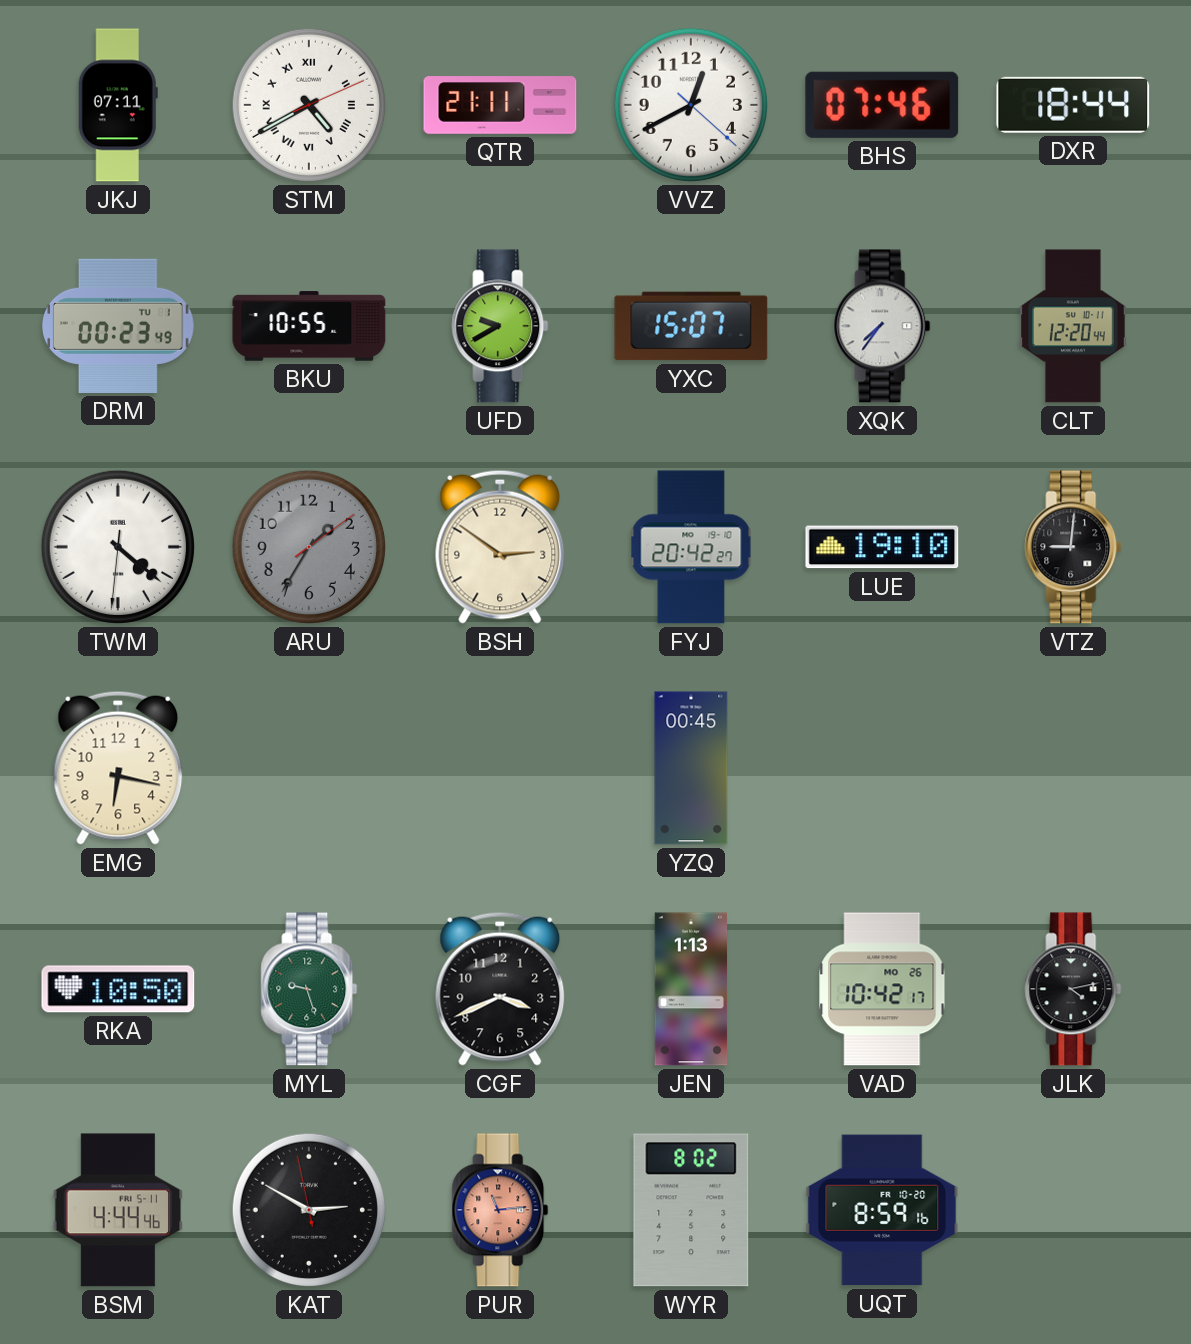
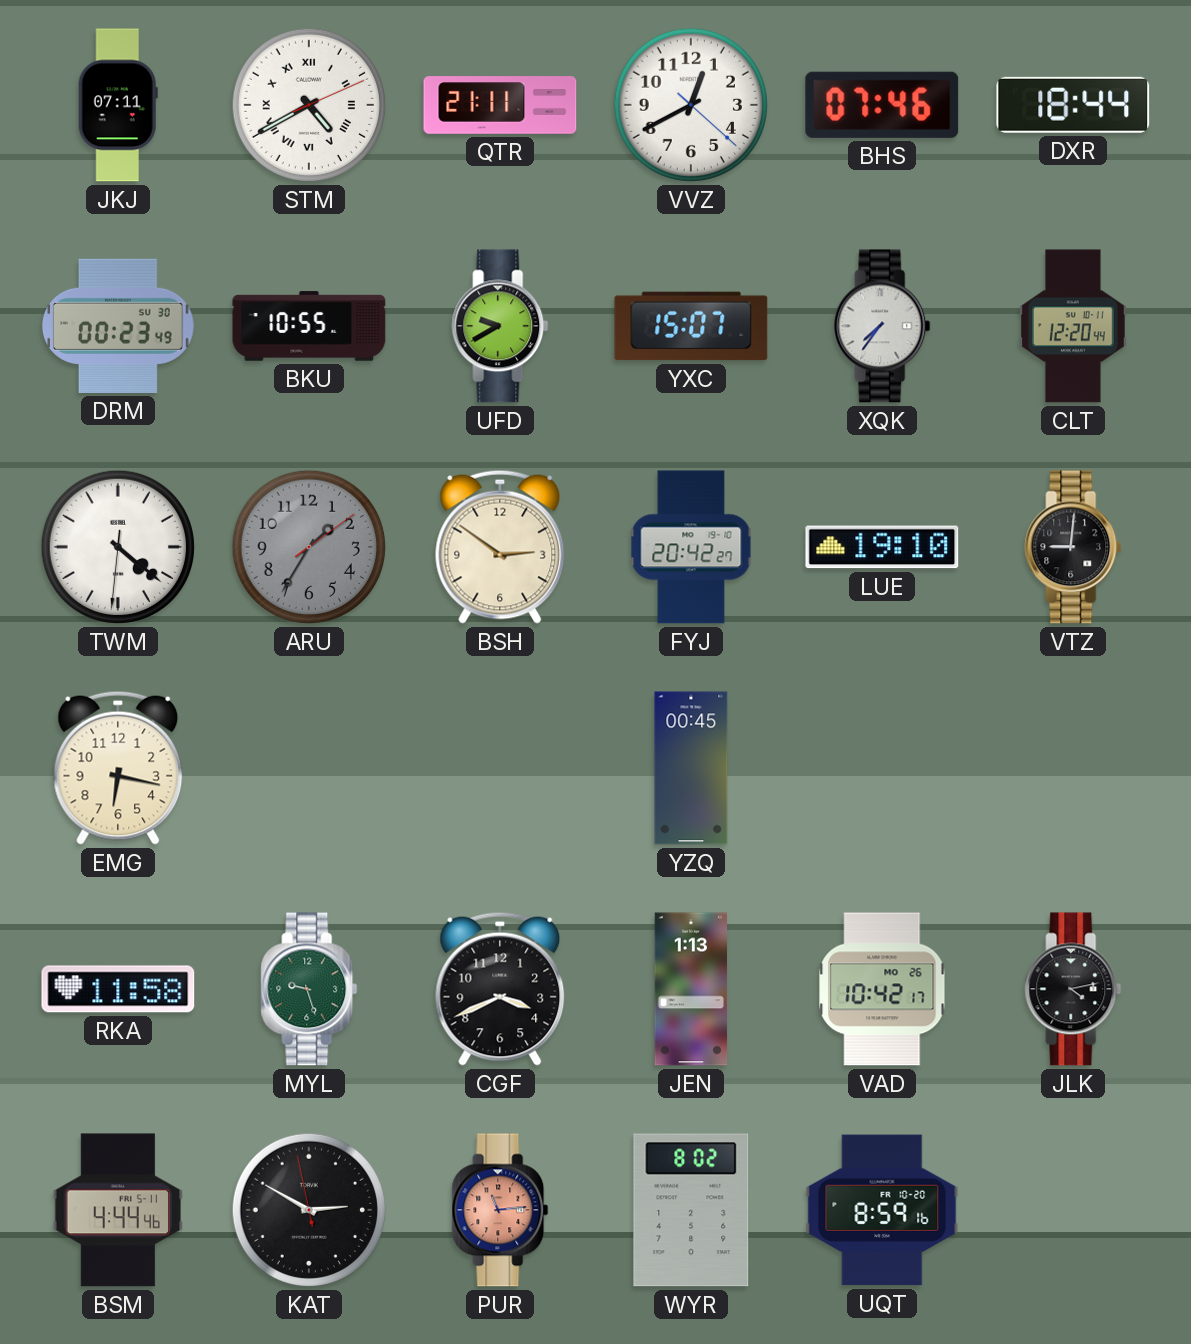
DRM date: TU 1 -> SU 30
RKA: 10:50 -> 11:58
